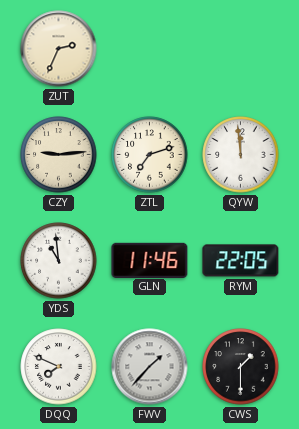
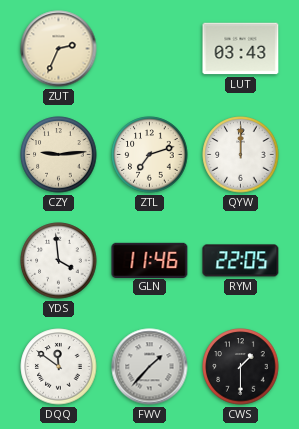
LUT: none -> 03:43
QYW: 11:59 -> 12:00
YDS: 10:59 -> 3:59
DQQ: 7:49 -> 11:51
